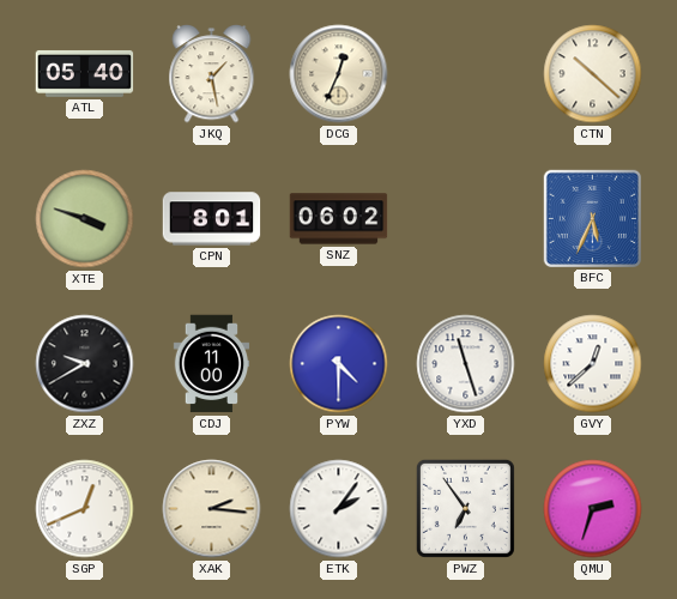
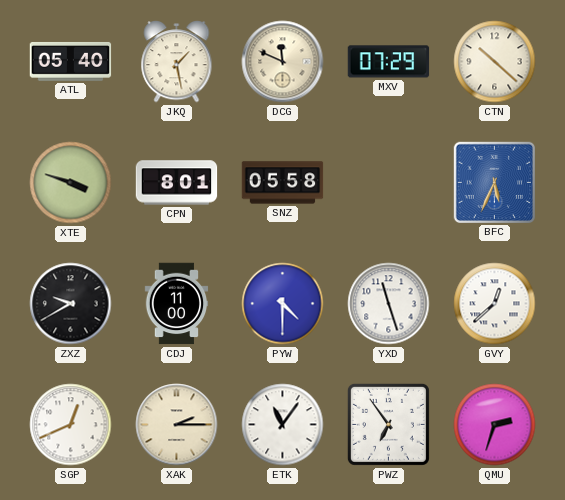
DCG: 12:34 -> 11:49
MXV: none -> 07:29
SNZ: 06:02 -> 05:58
XAK: 2:16 -> 2:15
ETK: 2:06 -> 11:06
